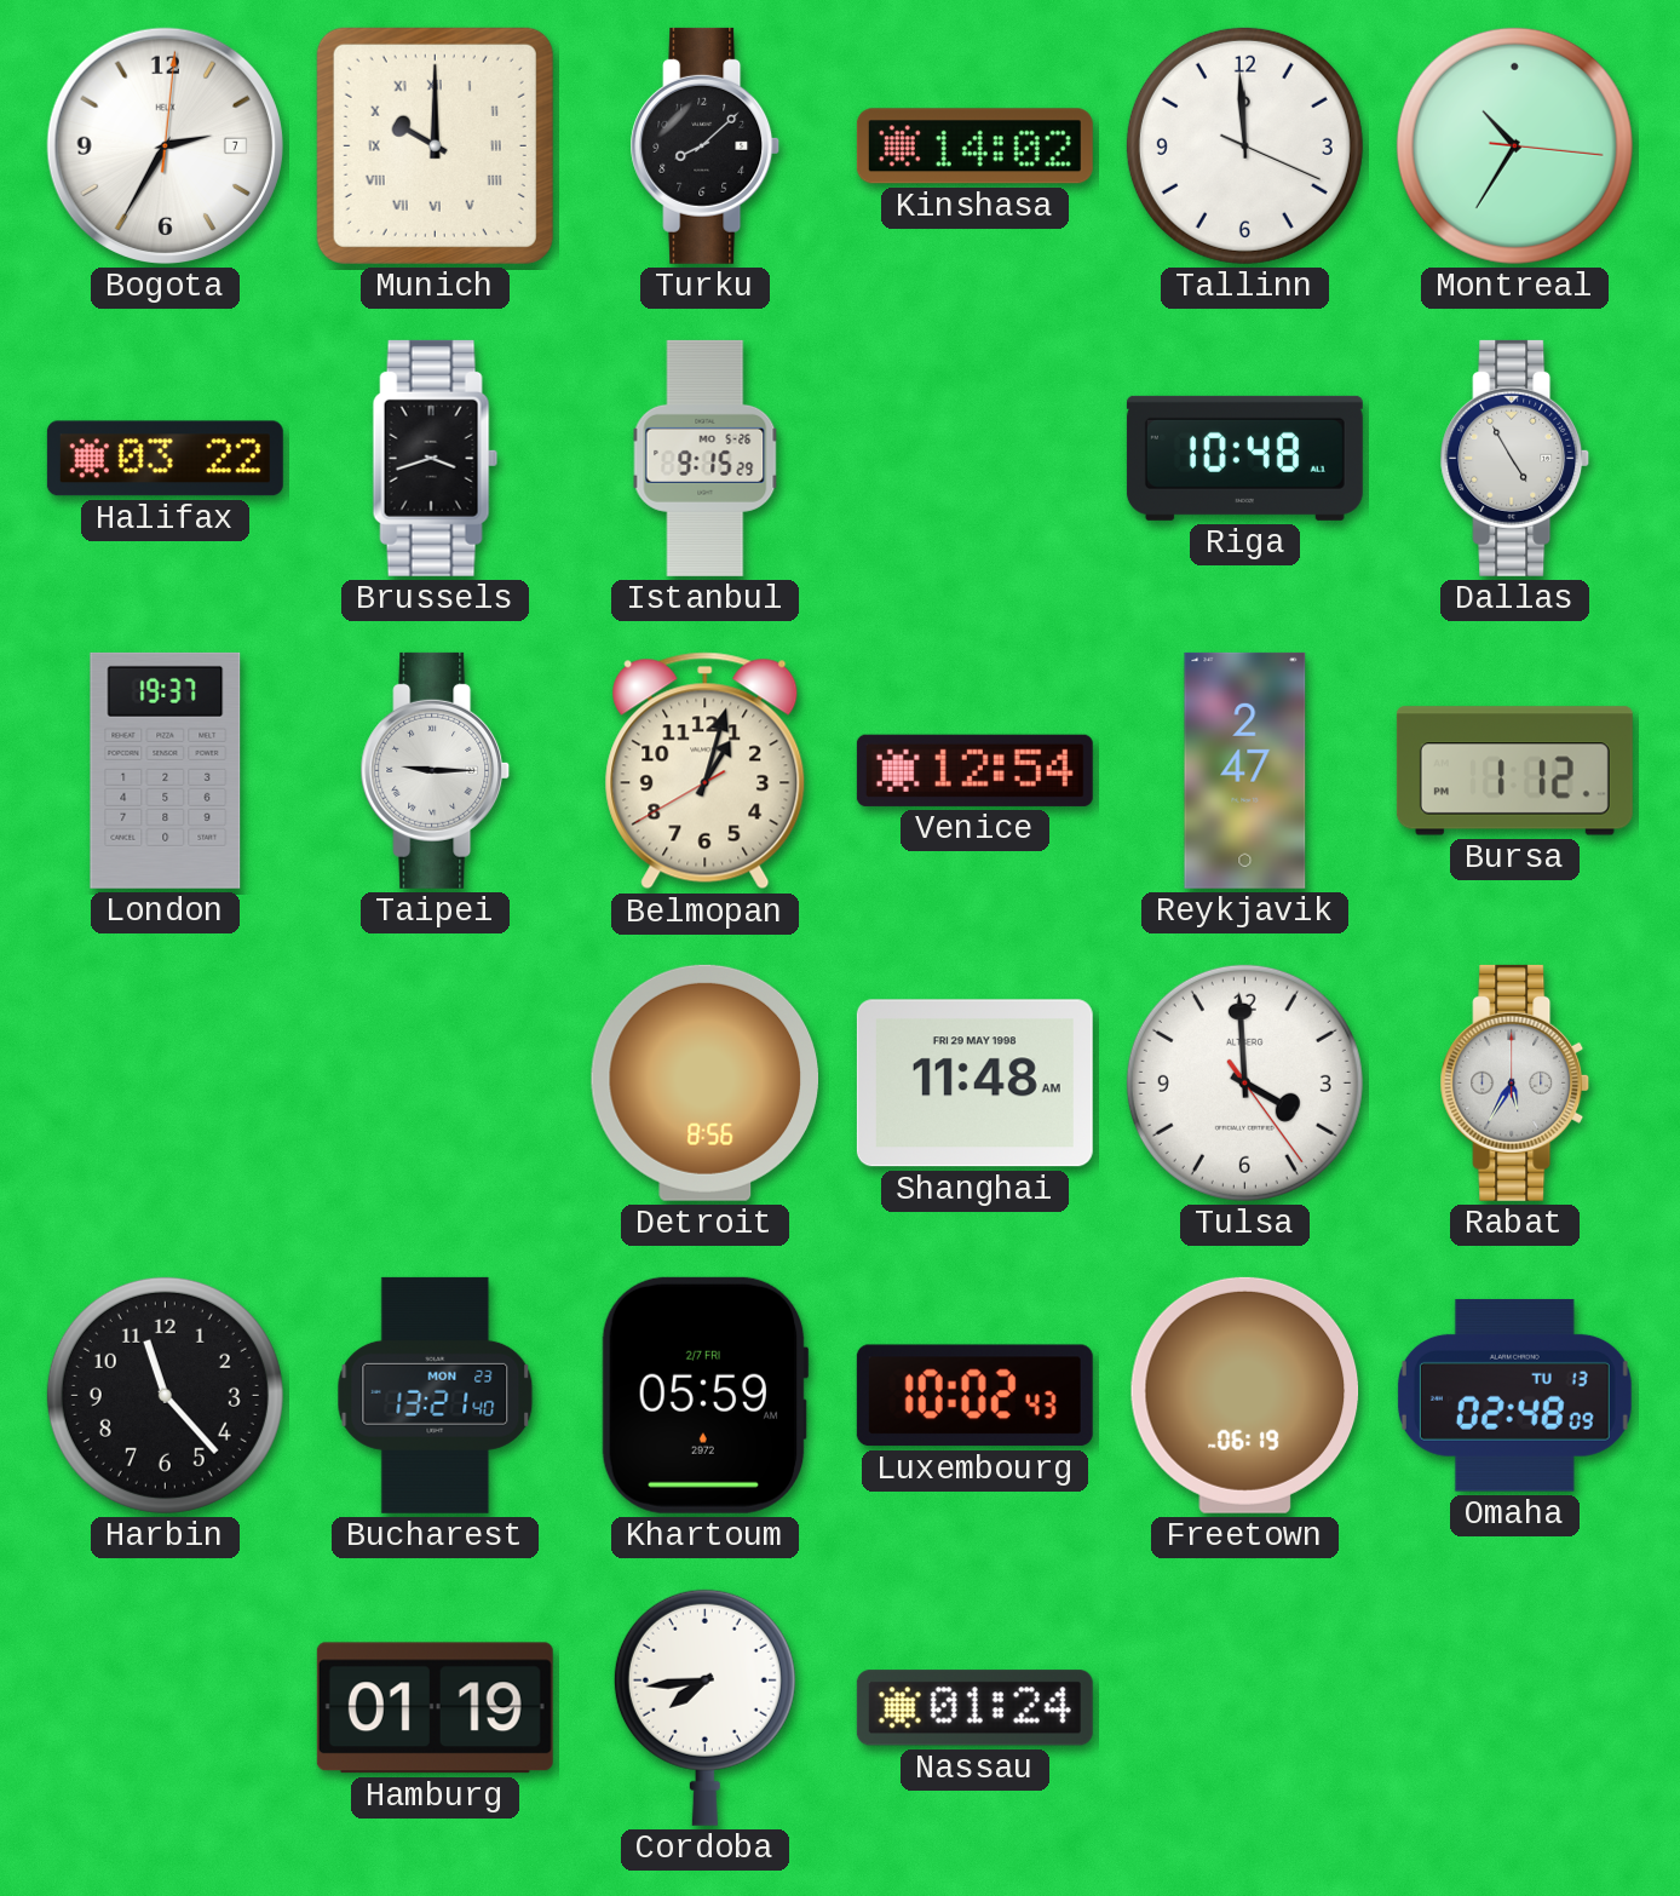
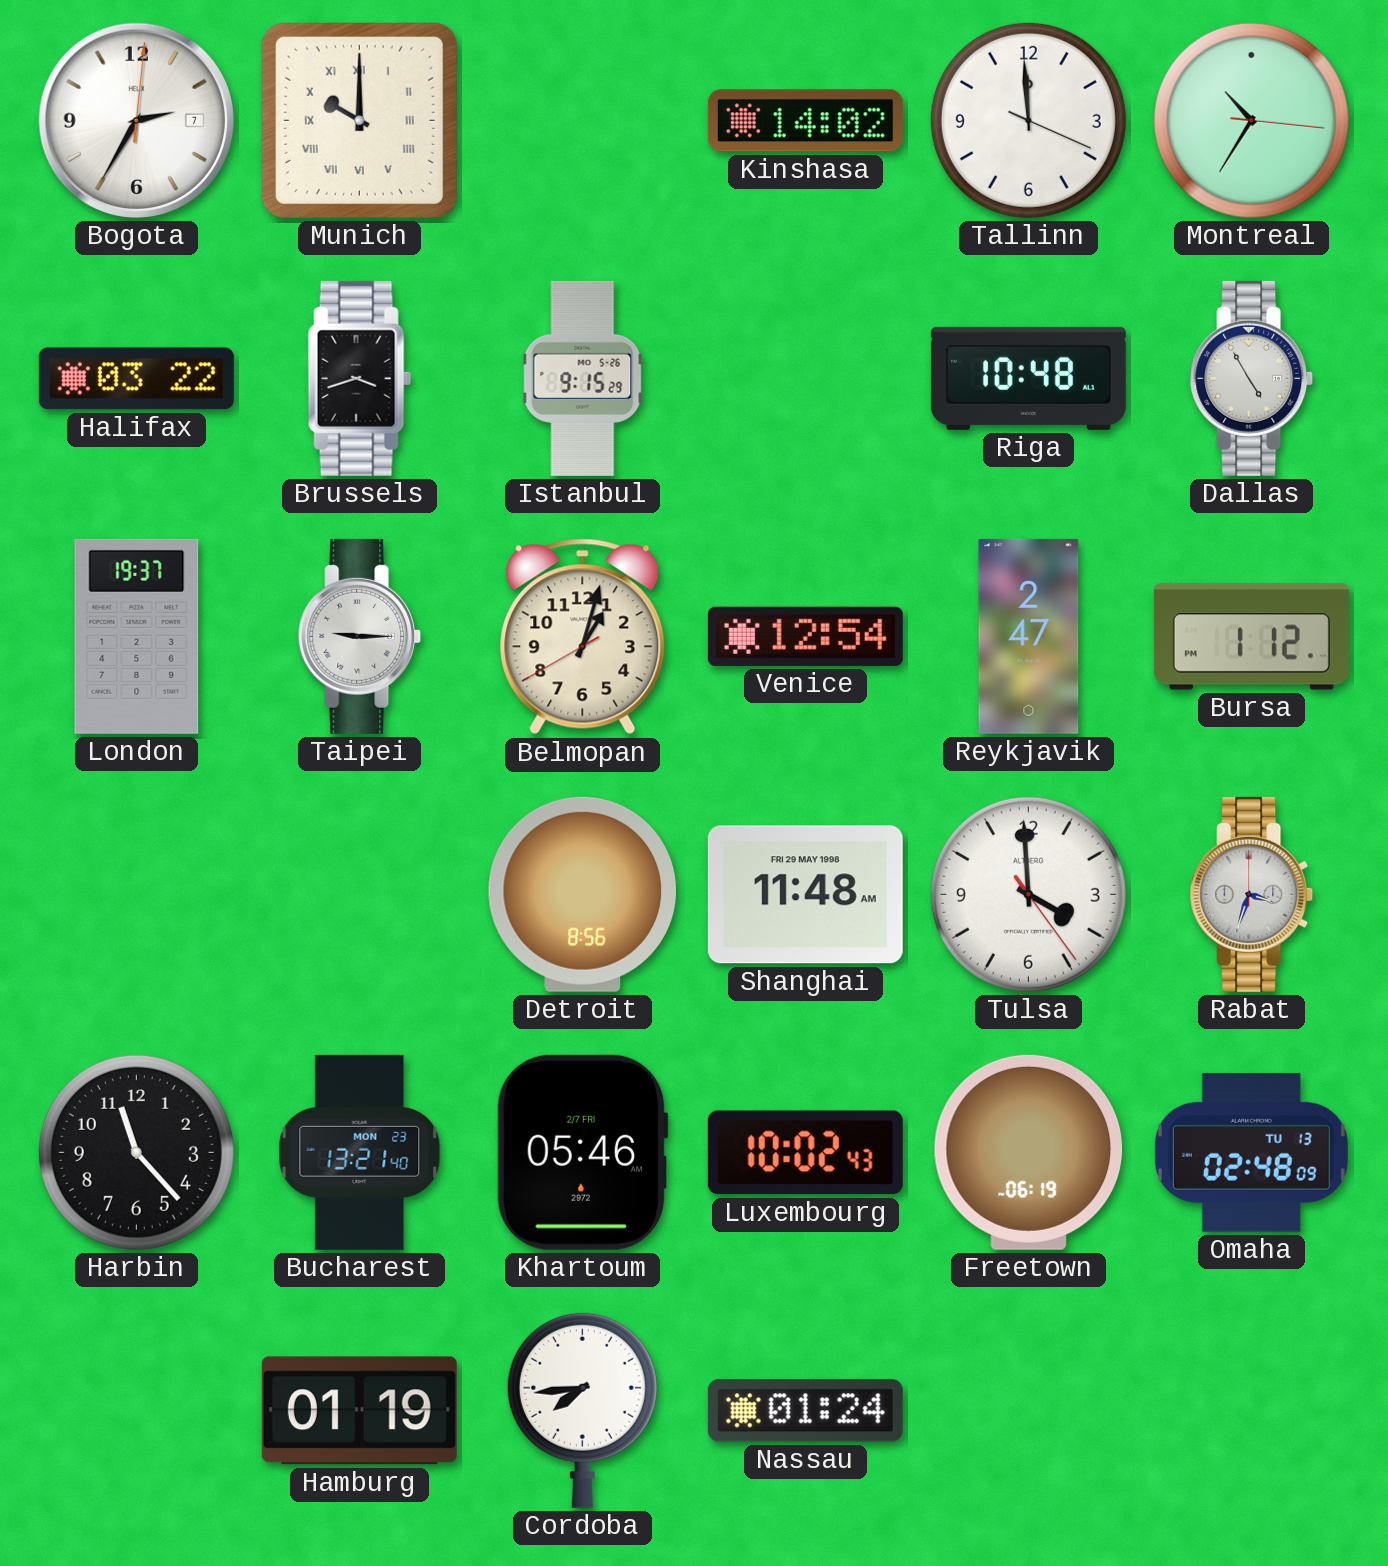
Turku: 8:08 -> none
Rabat: 5:35 -> 3:33
Khartoum: 05:59 -> 05:46
